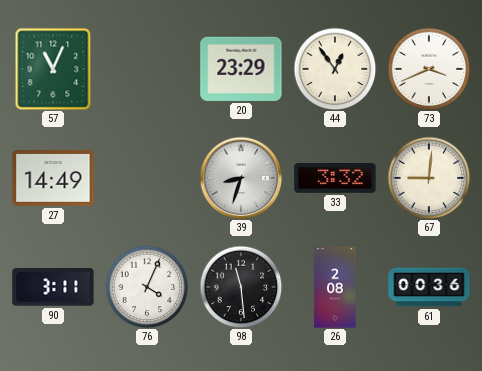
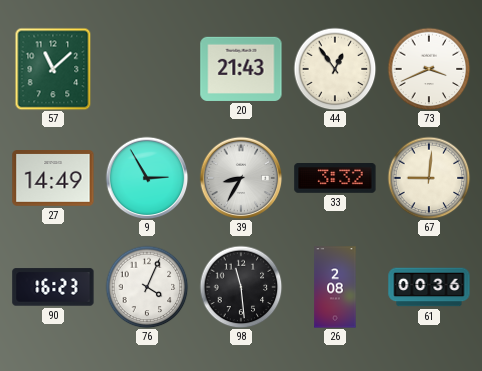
57: 11:04 -> 11:08
20: 23:29 -> 21:43
9: none -> 2:55
39: 8:33 -> 8:35
90: 3:11 -> 16:23
